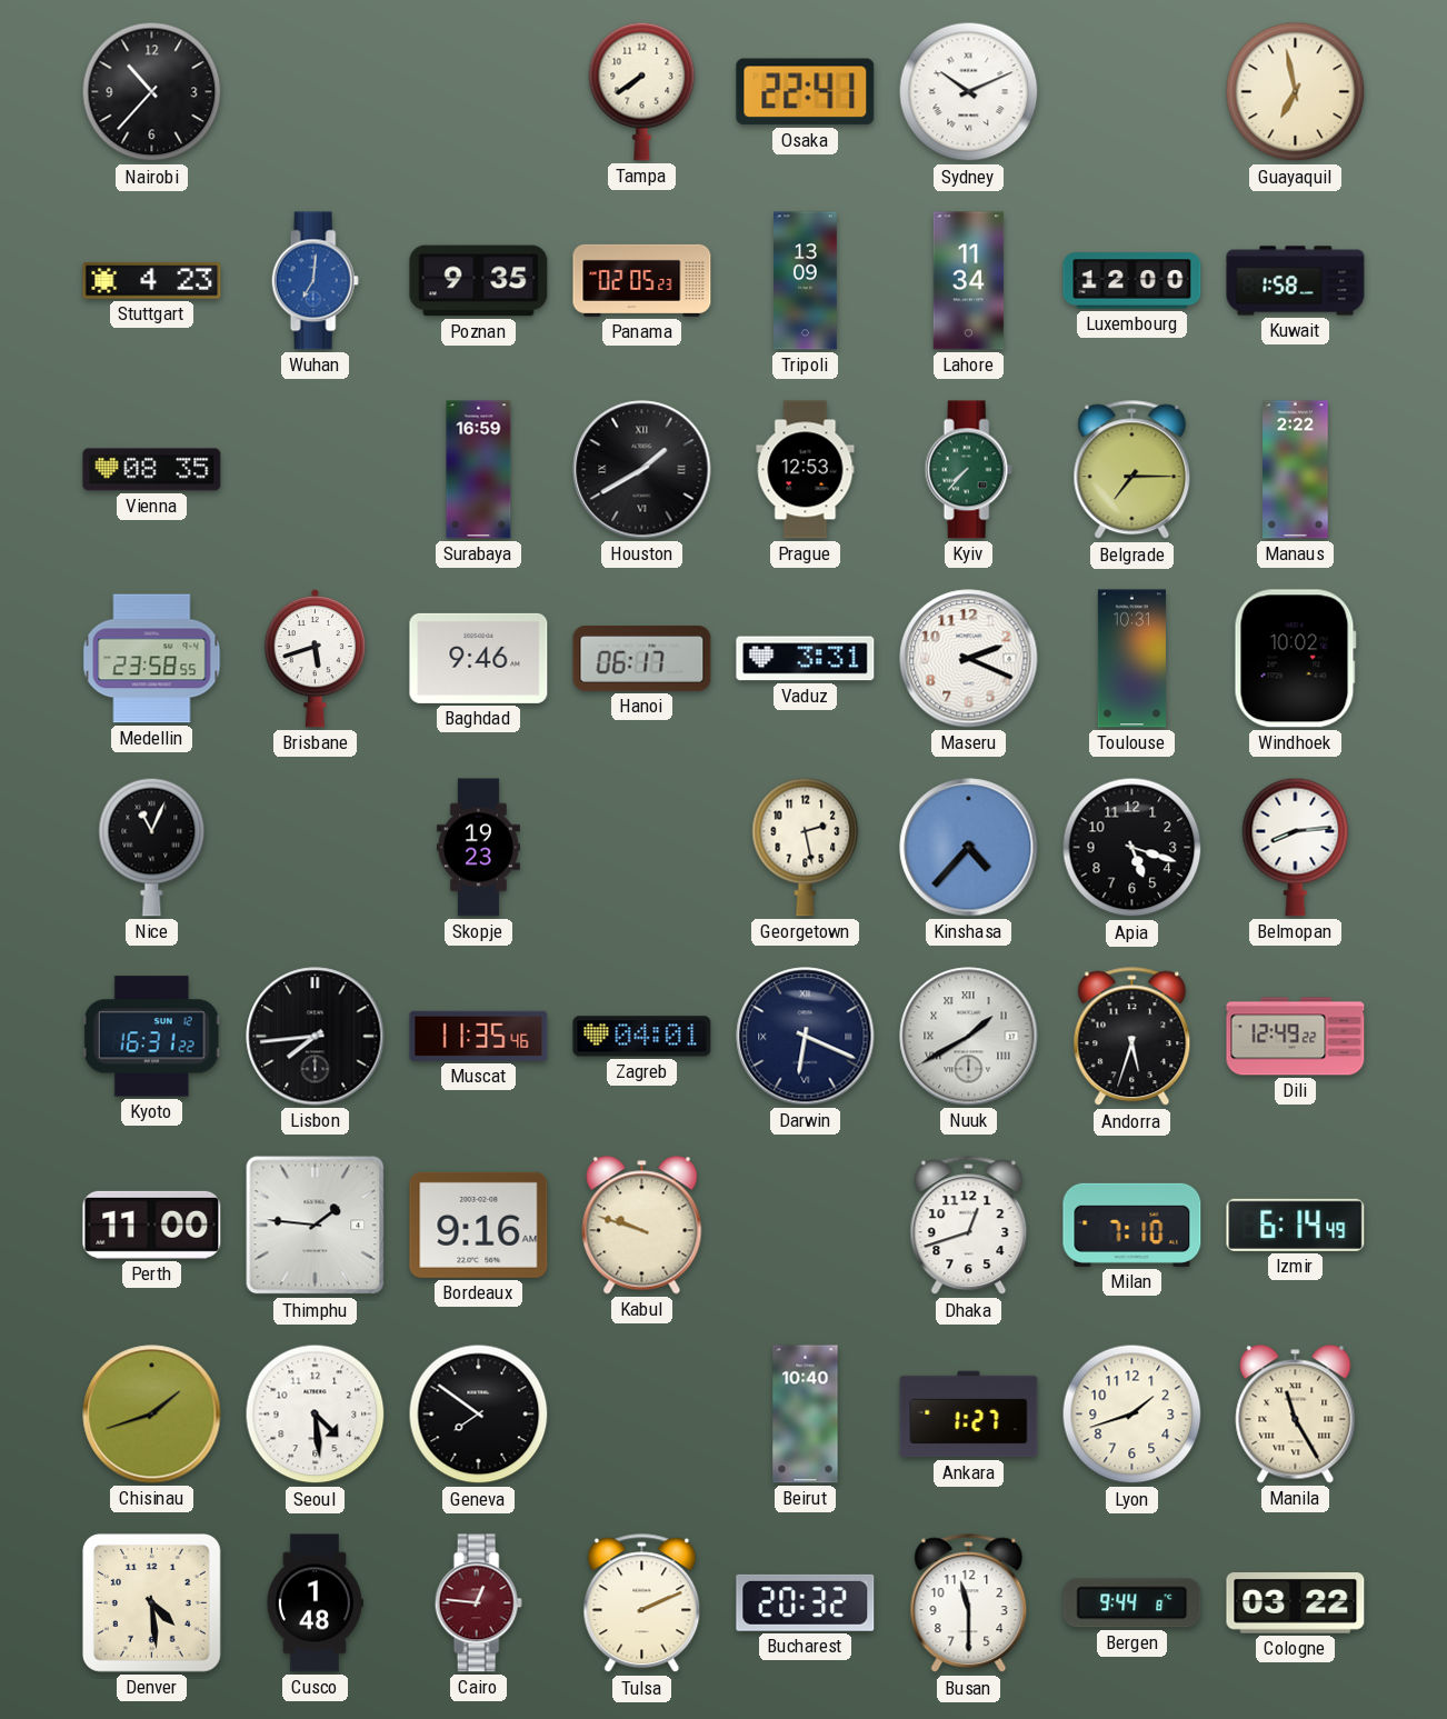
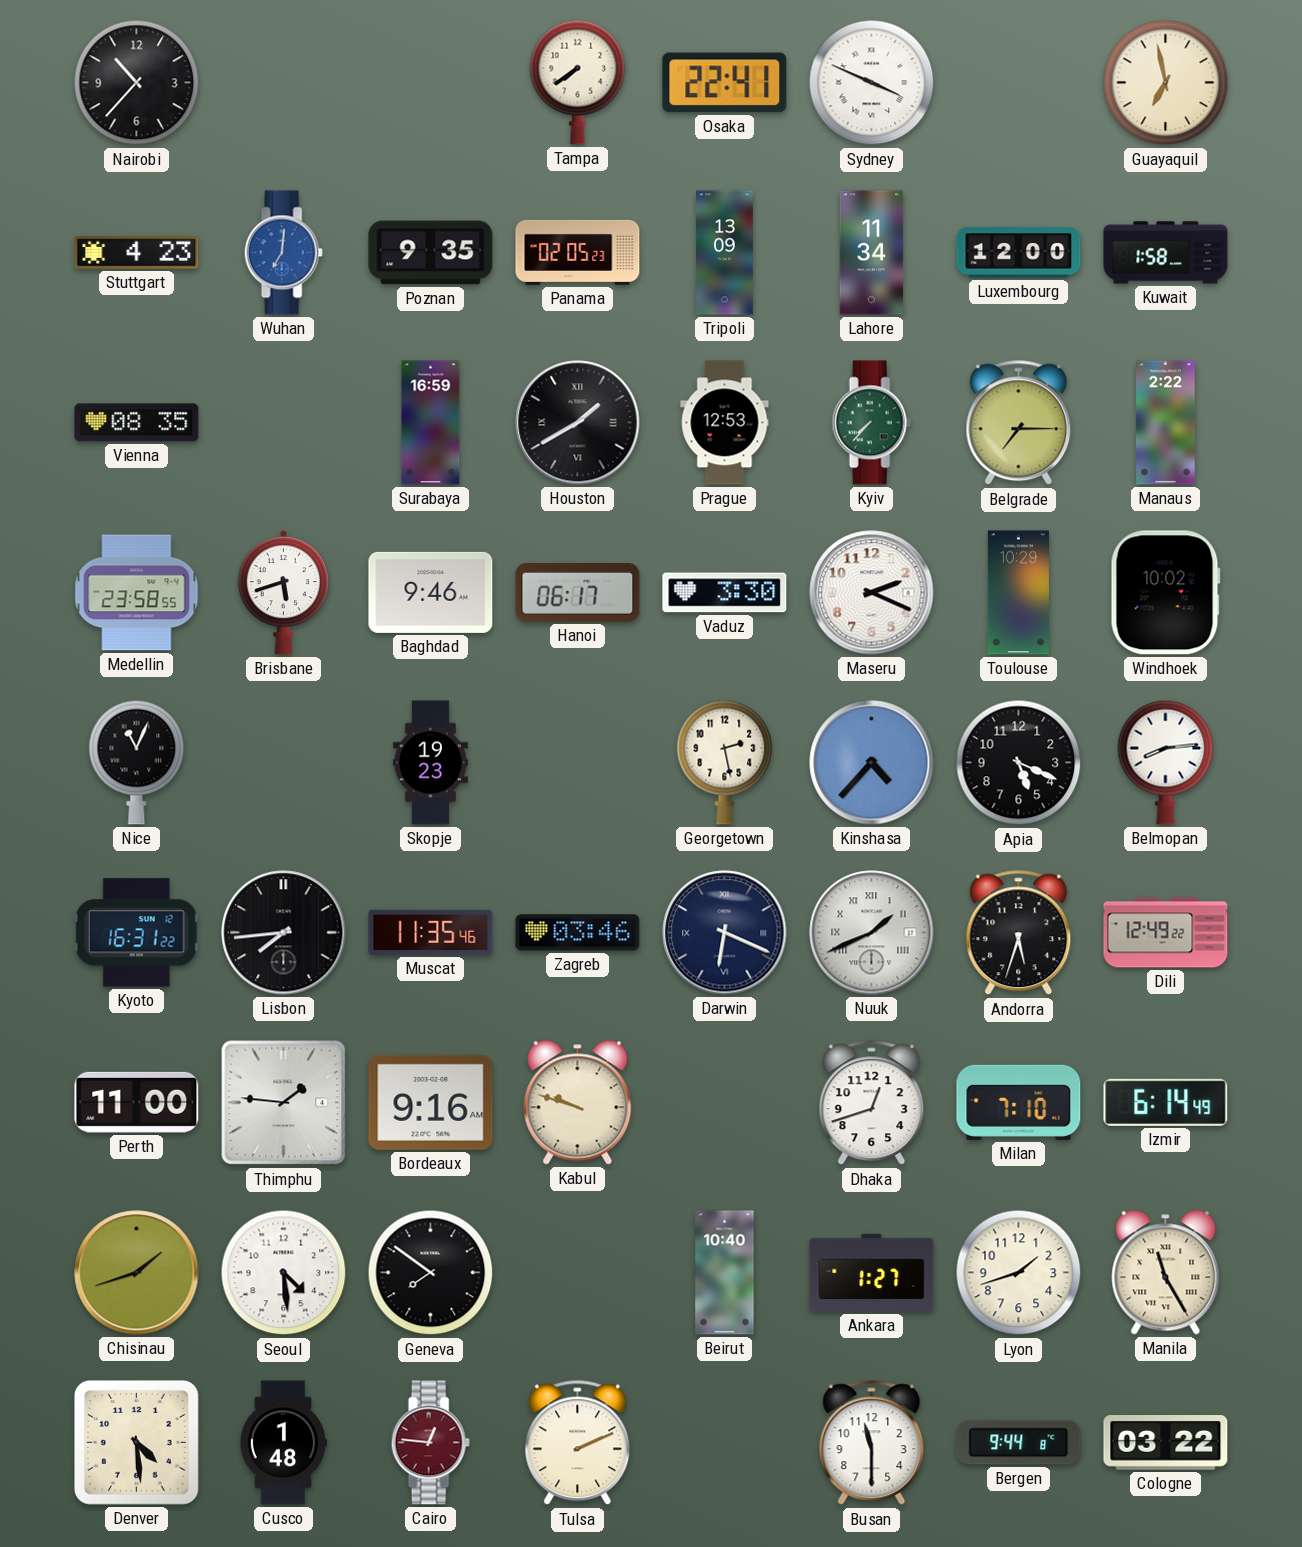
Sydney: 10:11 -> 3:49
Vaduz: 3:31 -> 3:30
Toulouse: 10:31 -> 10:29
Apia: 5:18 -> 5:19
Zagreb: 04:01 -> 03:46
Nuuk: 1:40 -> 1:41
Bucharest: 20:32 -> none
